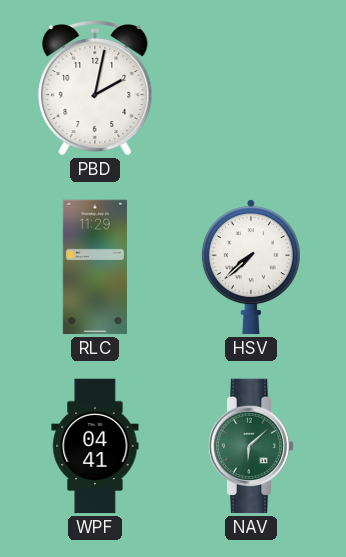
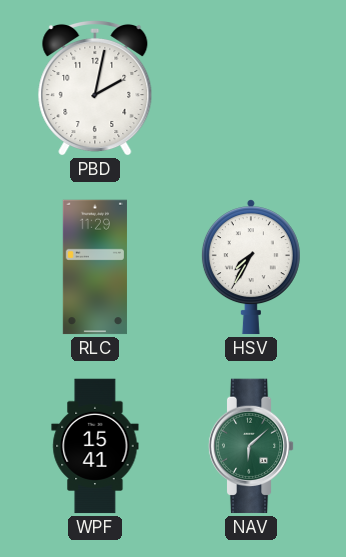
HSV: 7:38 -> 7:35
WPF: 04:41 -> 15:41
